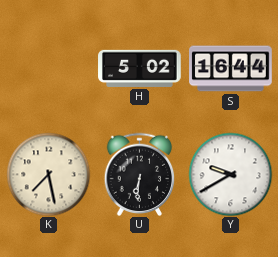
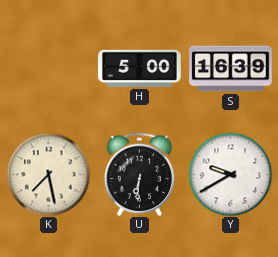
H: 5:02 -> 5:00
S: 16:44 -> 16:39
